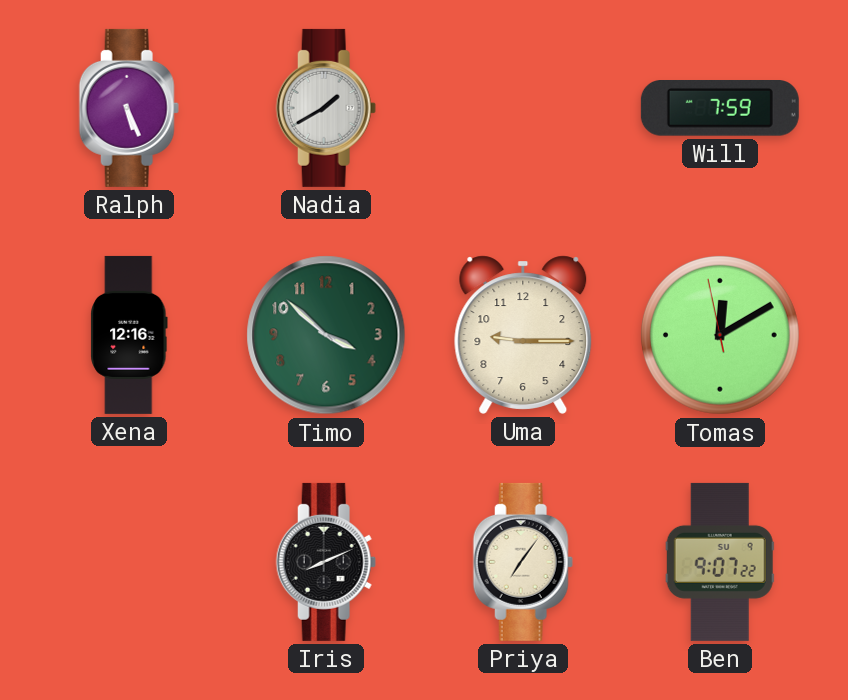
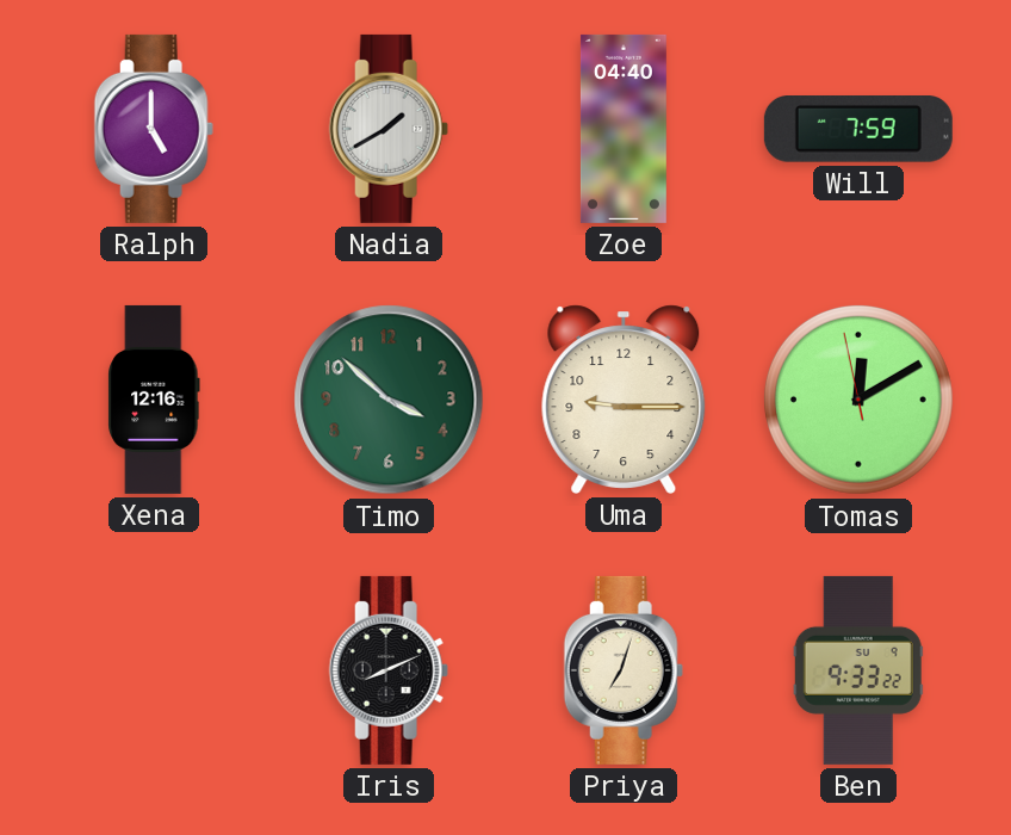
Ralph: 5:26 -> 5:00
Zoe: none -> 04:40
Priya: 7:06 -> 7:03
Ben: 9:07 -> 9:33
